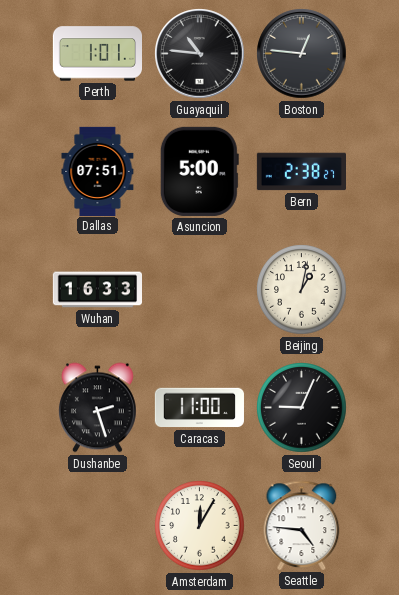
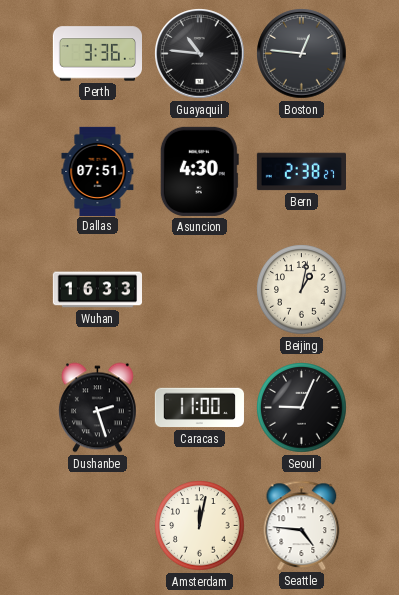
Perth: 1:01 -> 3:36
Asuncion: 5:00 -> 4:30
Amsterdam: 12:05 -> 12:02
